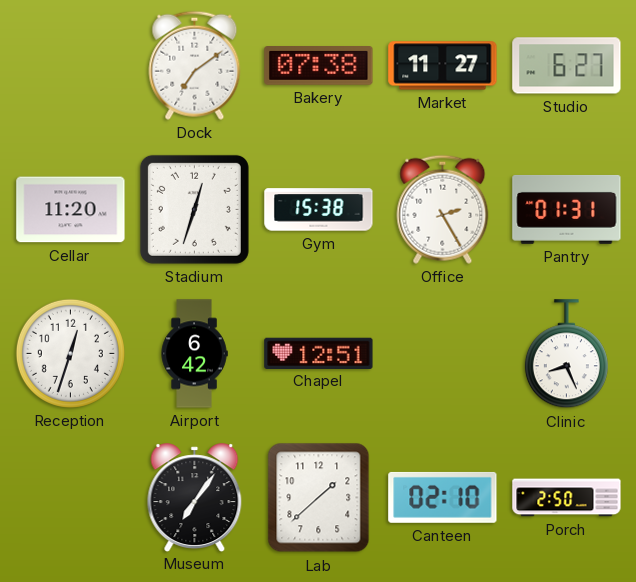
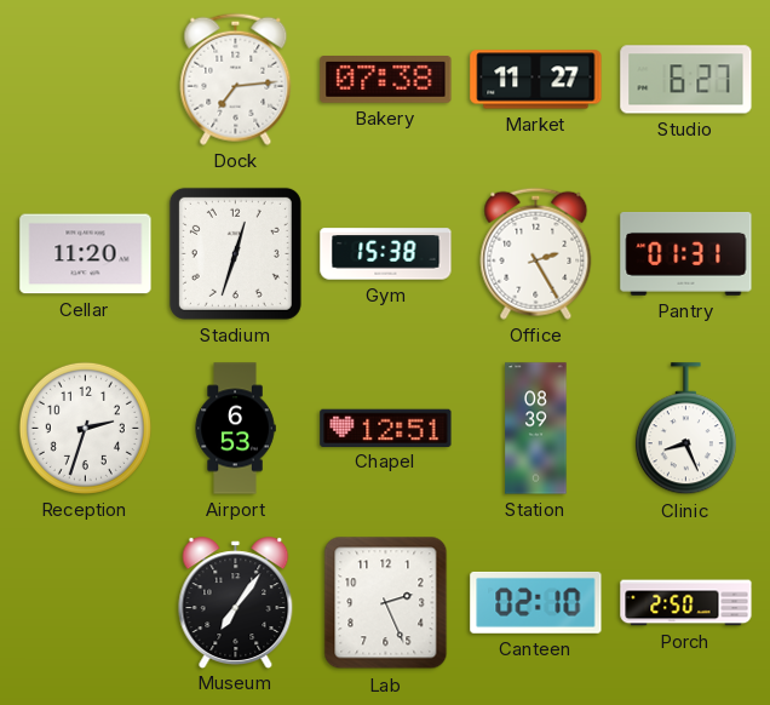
Dock: 7:09 -> 7:14
Reception: 12:33 -> 2:33
Airport: 6:42 -> 6:53
Station: none -> 08:39
Lab: 1:38 -> 2:26
